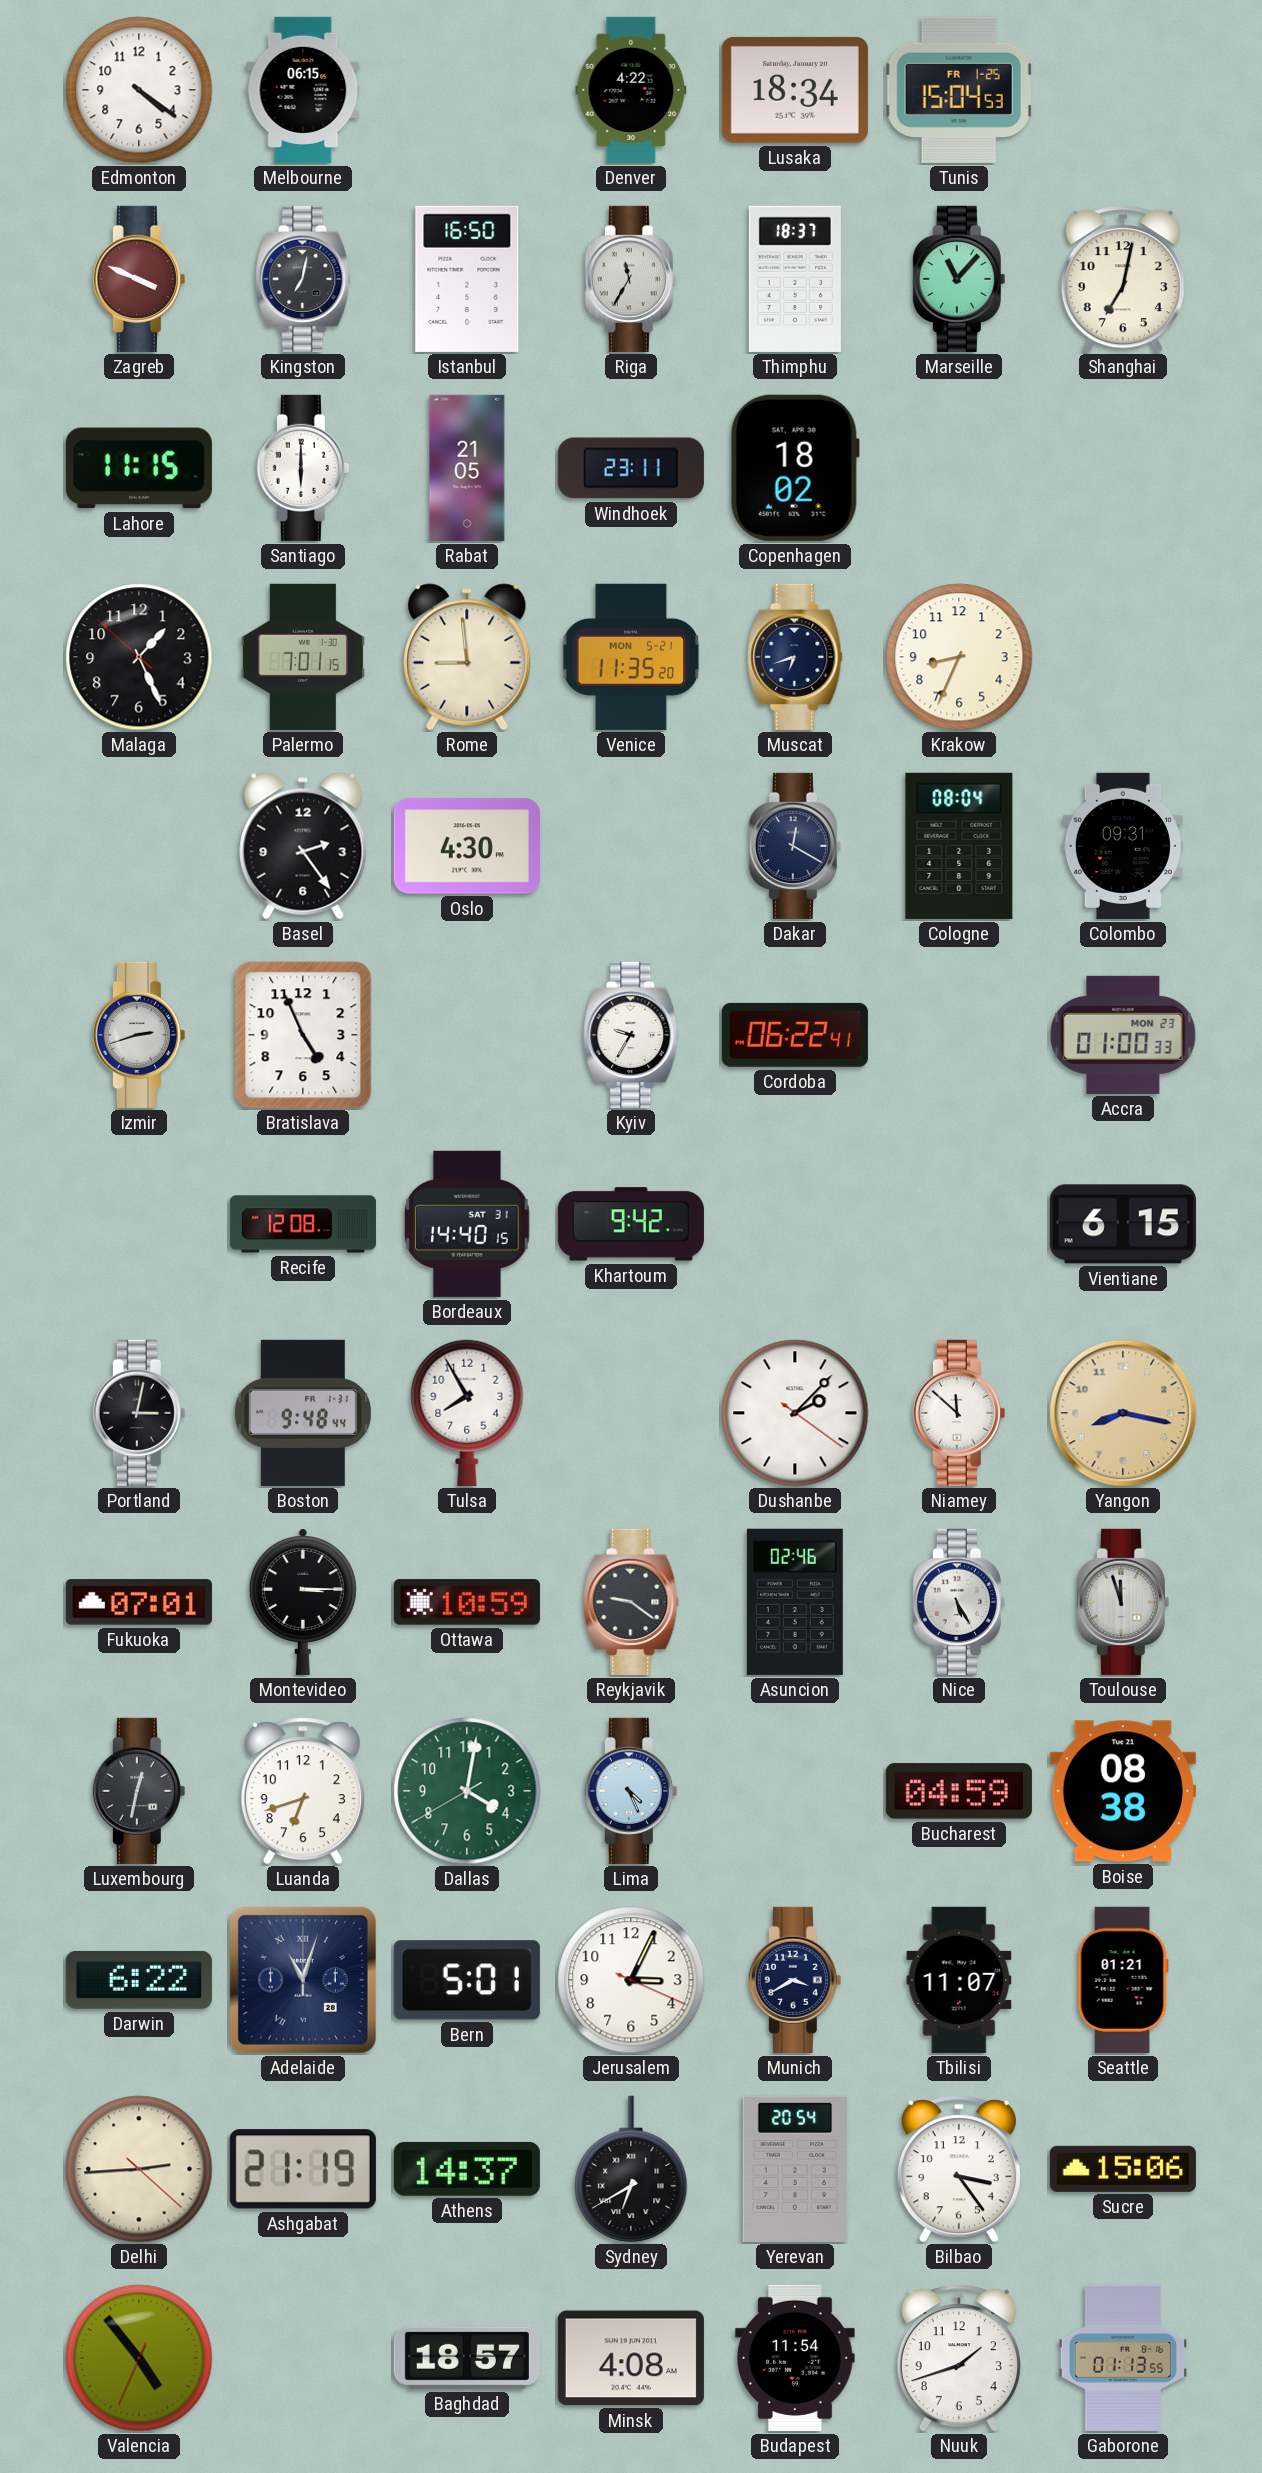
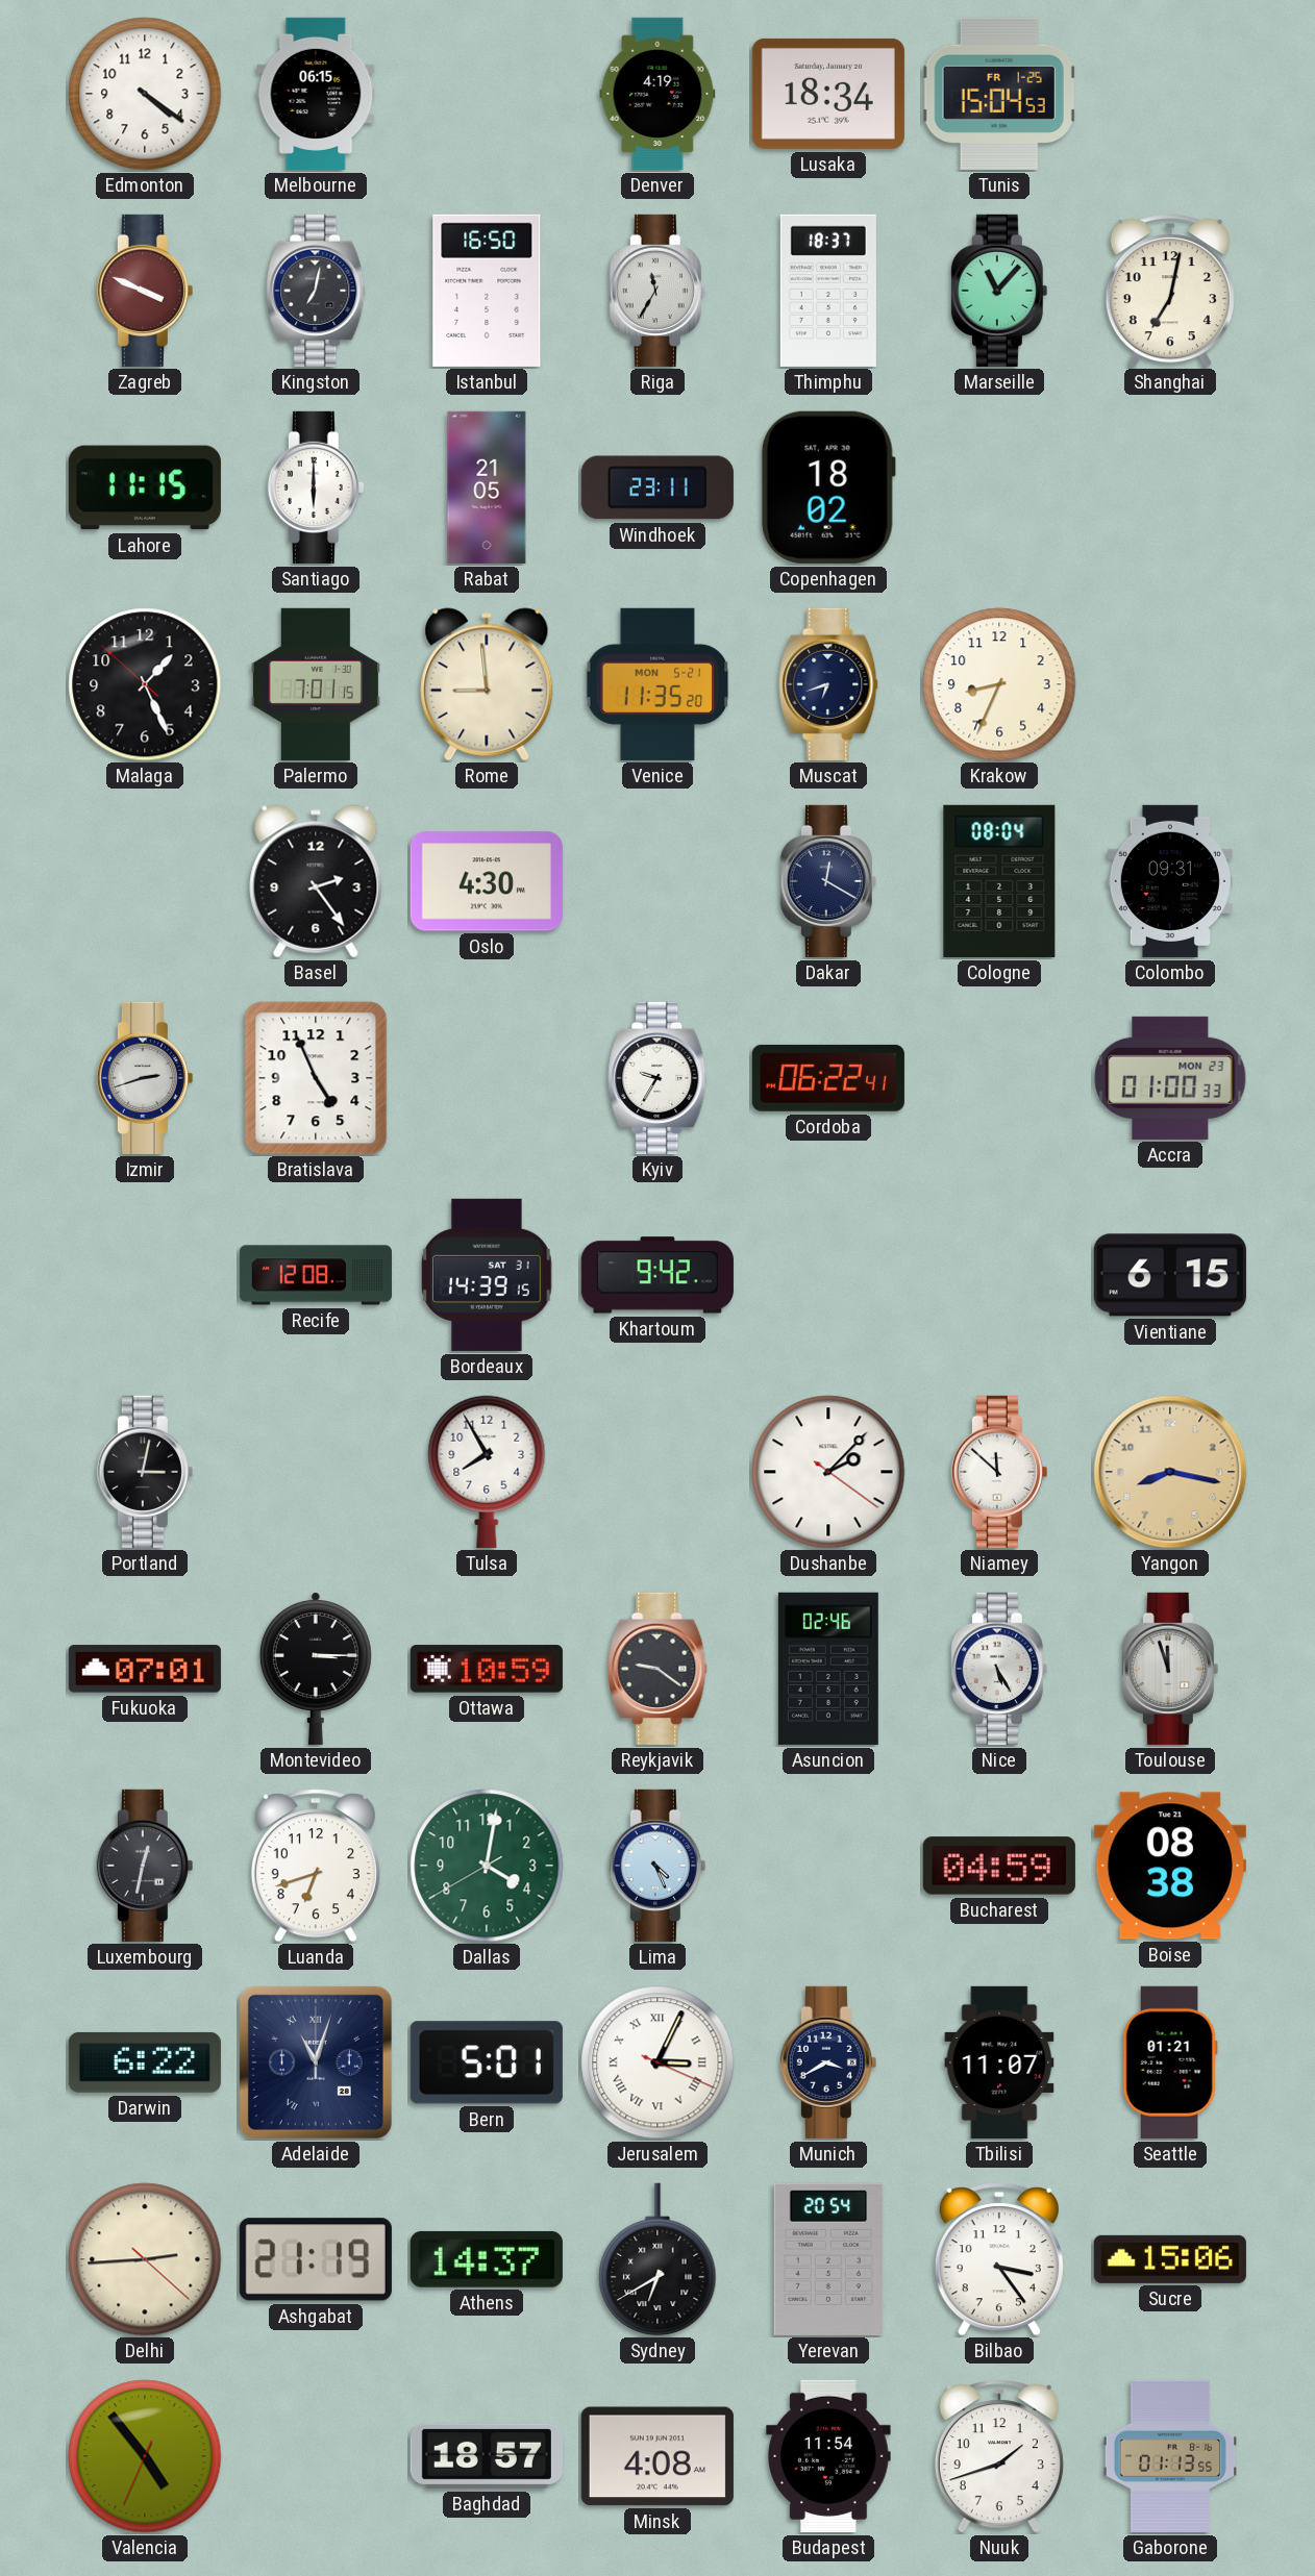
Denver: 4:22 -> 4:19
Bordeaux: 14:40 -> 14:39
Boston: 9:48 -> none
Jerusalem numerals: Arabic -> Roman
